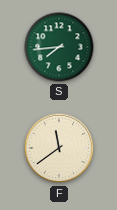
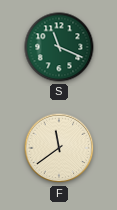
S: 7:44 -> 11:19
